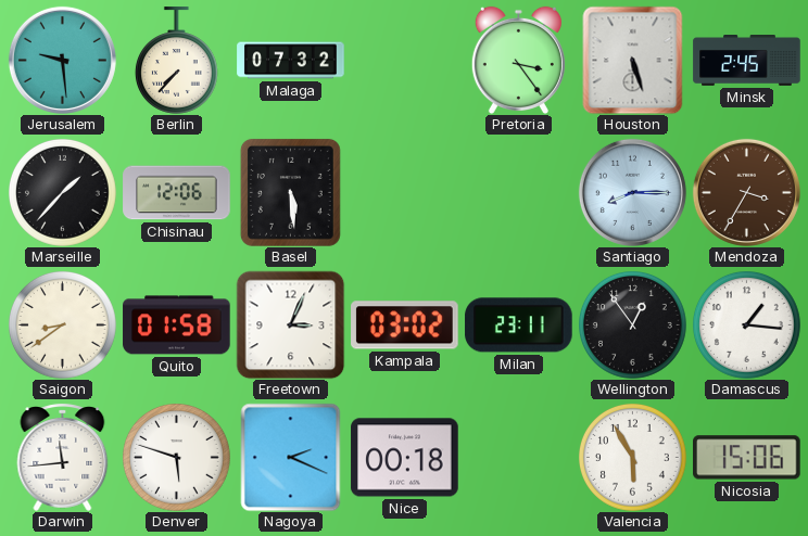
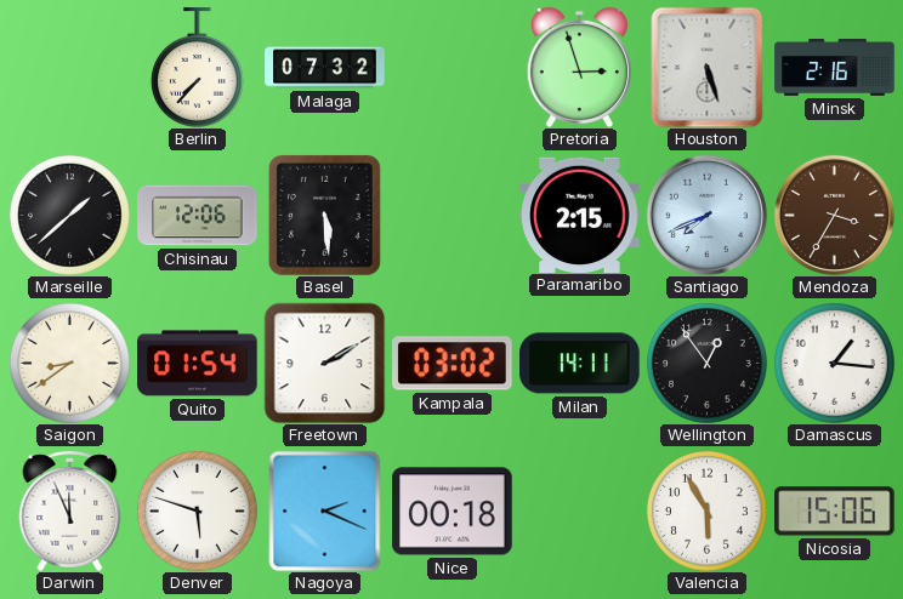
Jerusalem: 9:29 -> none
Pretoria: 3:24 -> 2:57
Minsk: 2:45 -> 2:16
Marseille: 1:37 -> 1:38
Paramaribo: none -> 2:15
Santiago: 8:15 -> 7:41
Quito: 01:58 -> 01:54
Freetown: 3:04 -> 2:10
Milan: 23:11 -> 14:11
Darwin: 11:44 -> 11:56
